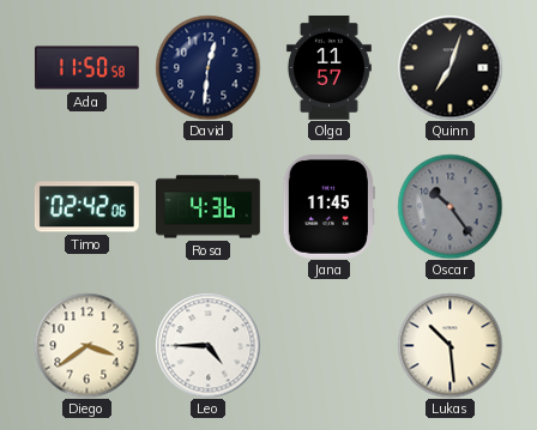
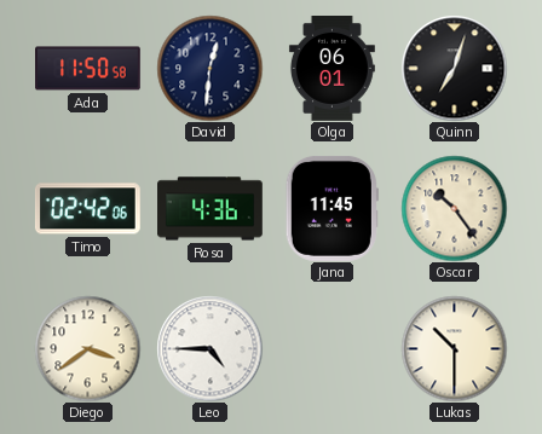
Olga: 11:57 -> 06:01
Oscar dial: grey -> cream
Lukas: 10:29 -> 10:30
